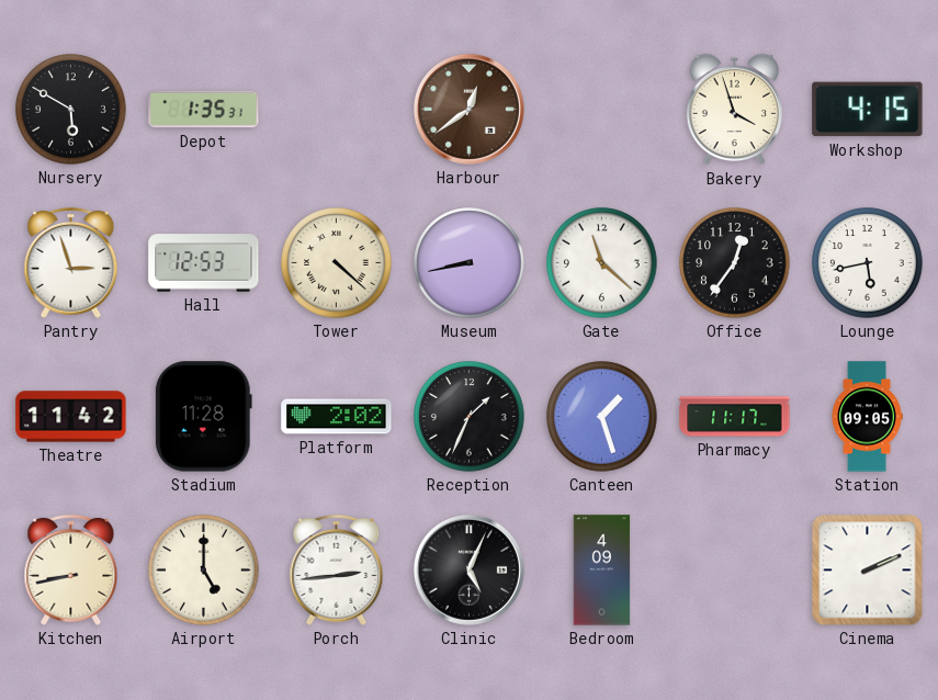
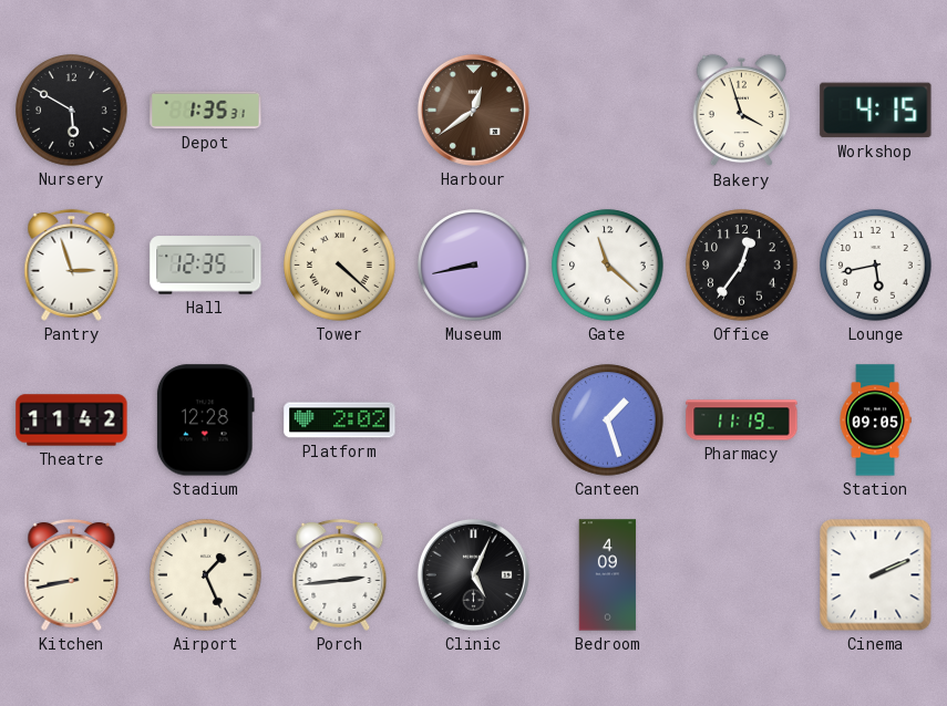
Hall: 12:53 -> 12:35
Stadium: 11:28 -> 12:28
Reception: 1:34 -> none
Pharmacy: 11:17 -> 11:19
Airport: 5:00 -> 1:26
